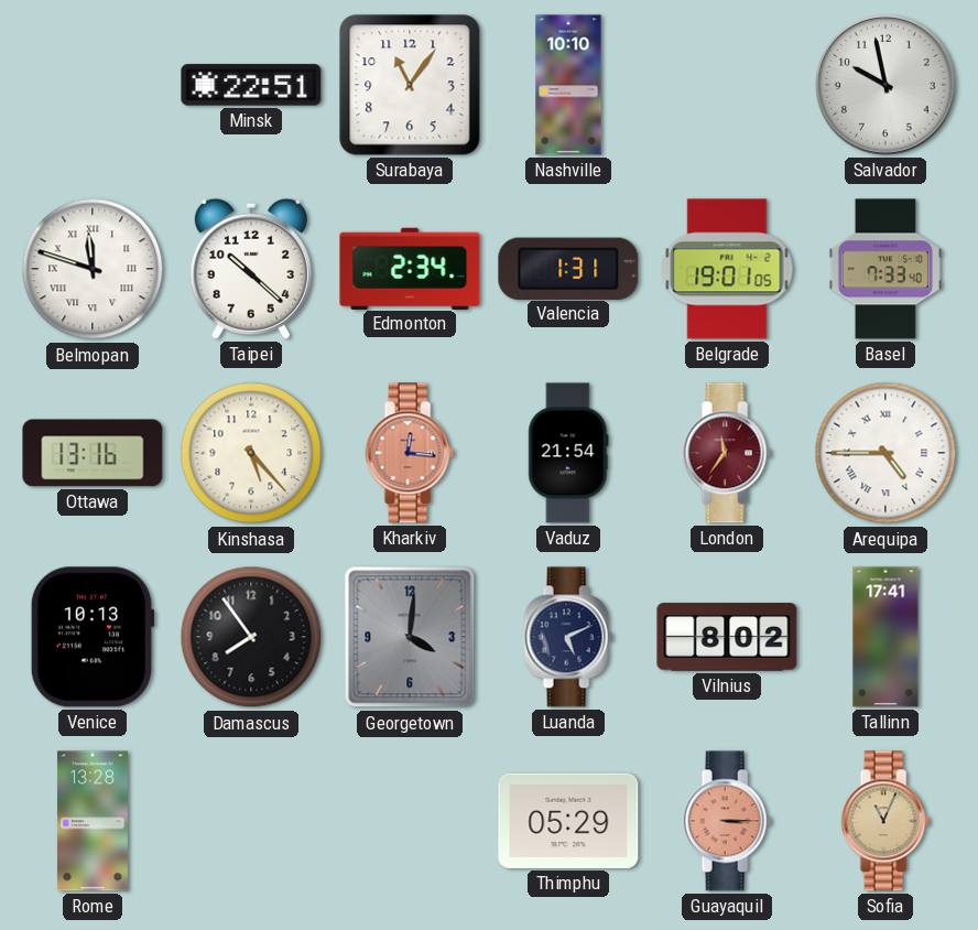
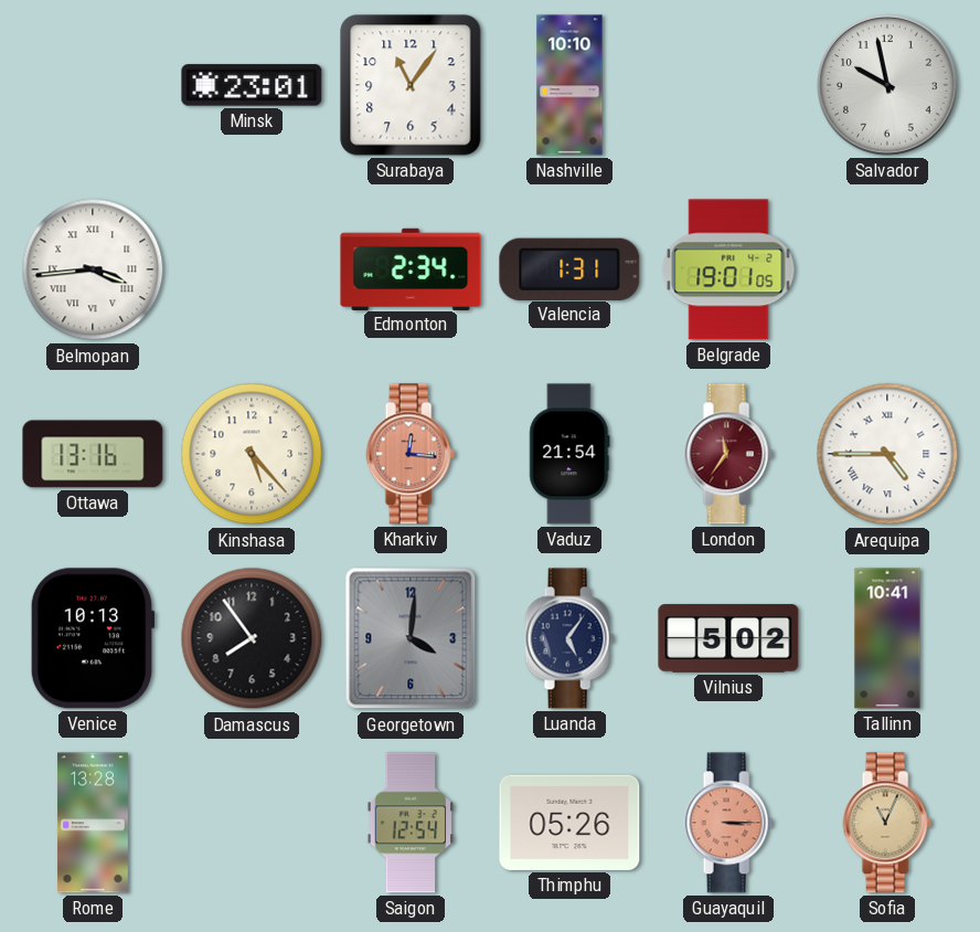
Minsk: 22:51 -> 23:01
Belmopan: 11:48 -> 3:44
Taipei: 10:22 -> none
Basel: 7:33 -> none
Luanda: 5:11 -> 5:06
Vilnius: 8:02 -> 5:02
Tallinn: 17:41 -> 10:41
Saigon: none -> 12:54
Thimphu: 05:29 -> 05:26
